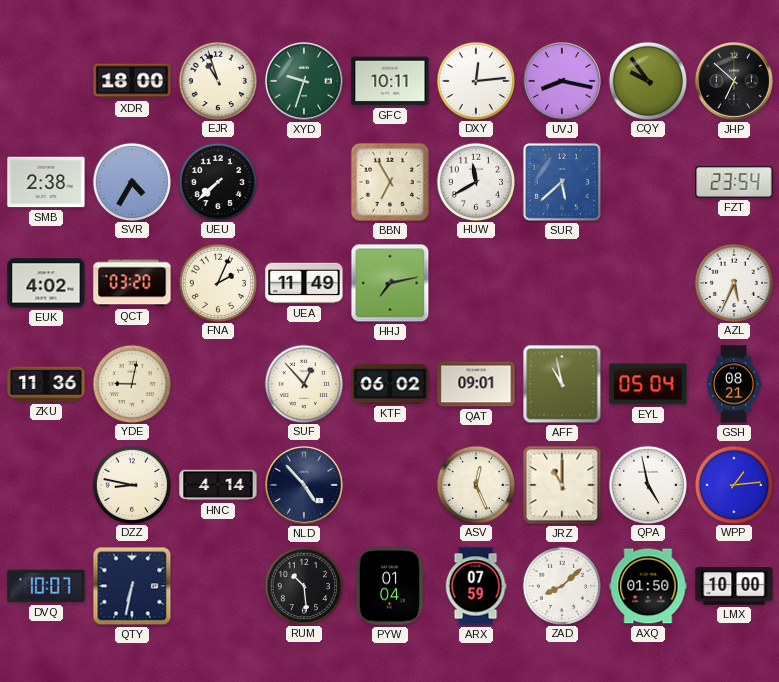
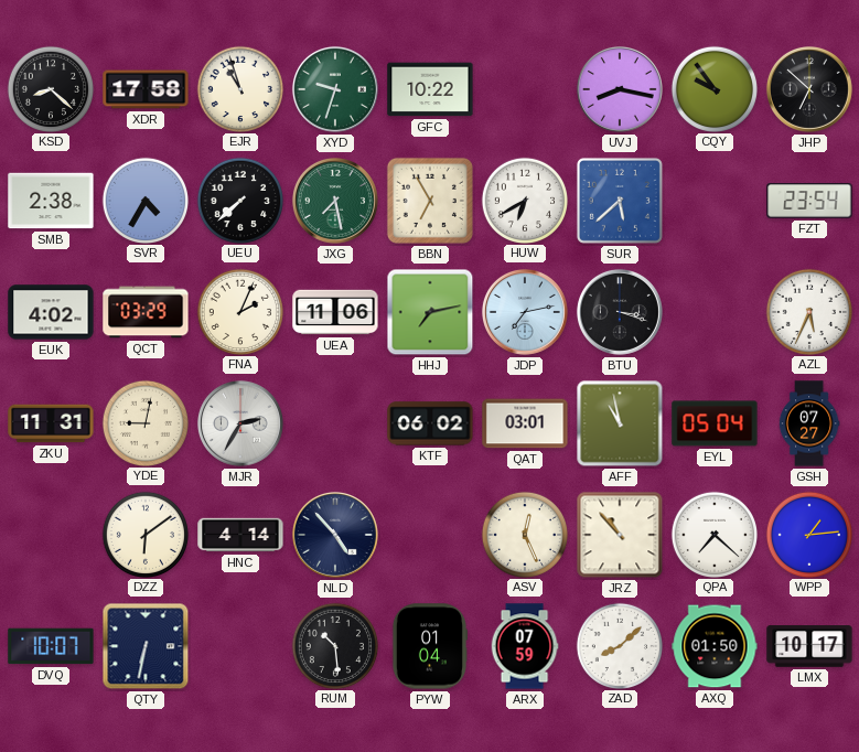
KSD: none -> 8:22
XDR: 18:00 -> 17:58
GFC: 10:11 -> 10:22
DXY: 12:14 -> none
JXG: none -> 7:28
HUW: 11:40 -> 6:40
QCT: 03:20 -> 03:29
UEA: 11:49 -> 11:06
JDP: none -> 7:13
BTU: none -> 3:18
ZKU: 11:36 -> 11:31
MJR: none -> 2:35
SUF: 12:53 -> none
QAT: 09:01 -> 03:01
GSH: 08:21 -> 07:27
DZZ: 8:47 -> 6:09
JRZ: 11:00 -> 10:53
QPA: 4:58 -> 7:22
LMX: 10:00 -> 10:17
